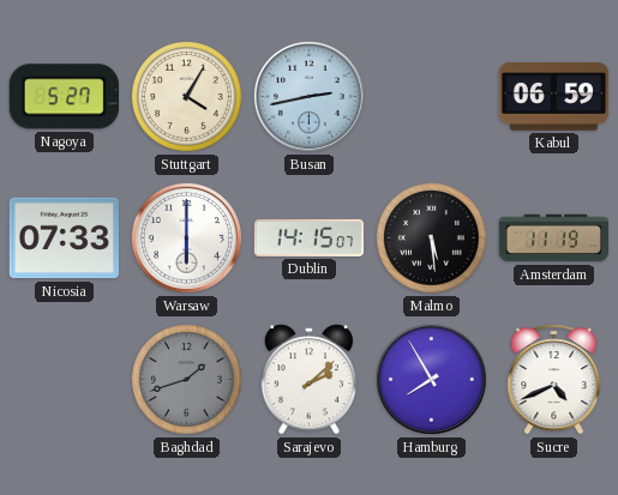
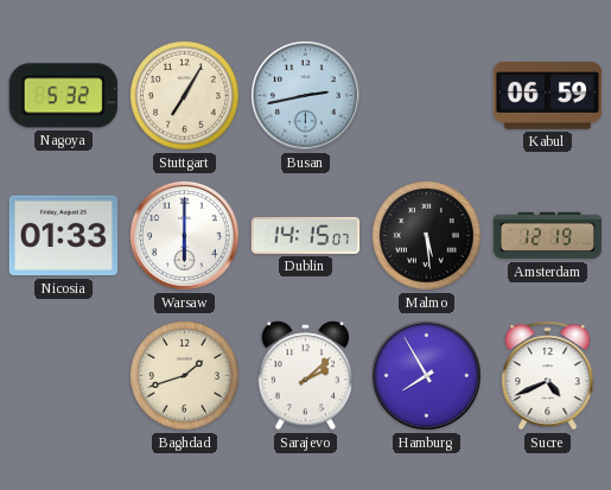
Nagoya: 5:27 -> 5:32
Stuttgart: 4:05 -> 7:05
Nicosia: 07:33 -> 01:33
Amsterdam: 11:19 -> 12:19
Baghdad dial: grey -> cream
